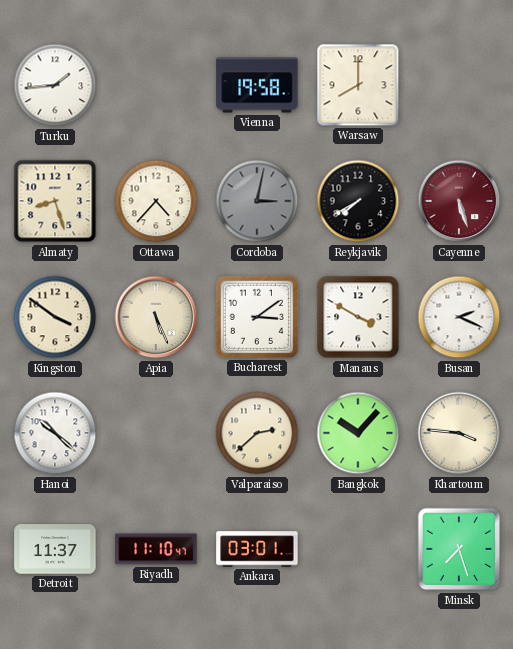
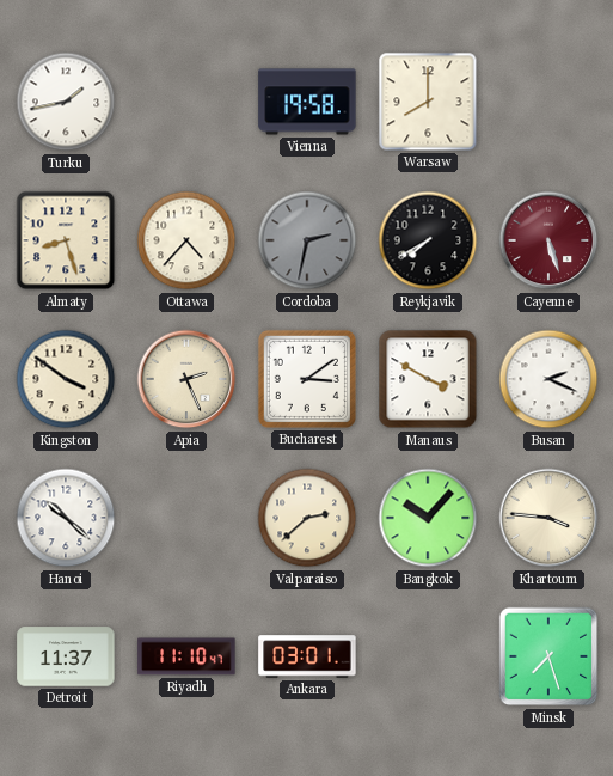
Turku: 1:44 -> 1:43
Cordoba: 3:02 -> 2:32
Apia: 5:26 -> 2:26
